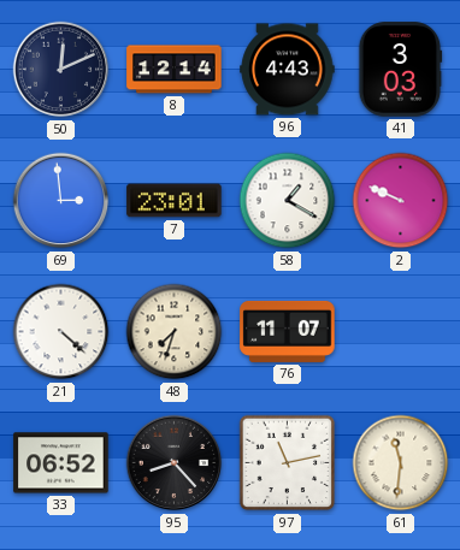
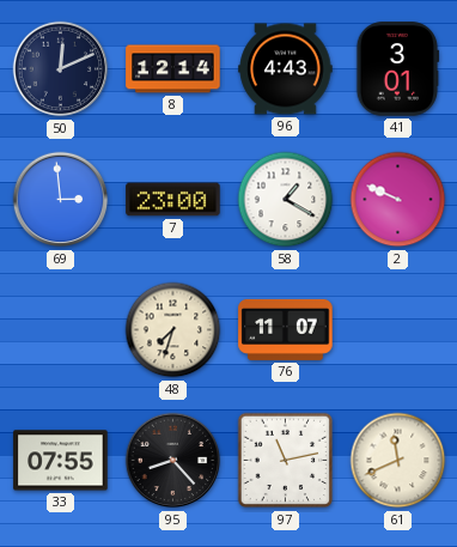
41: 3:03 -> 3:01
7: 23:01 -> 23:00
21: 4:22 -> none
33: 06:52 -> 07:55
61: 11:31 -> 11:41
